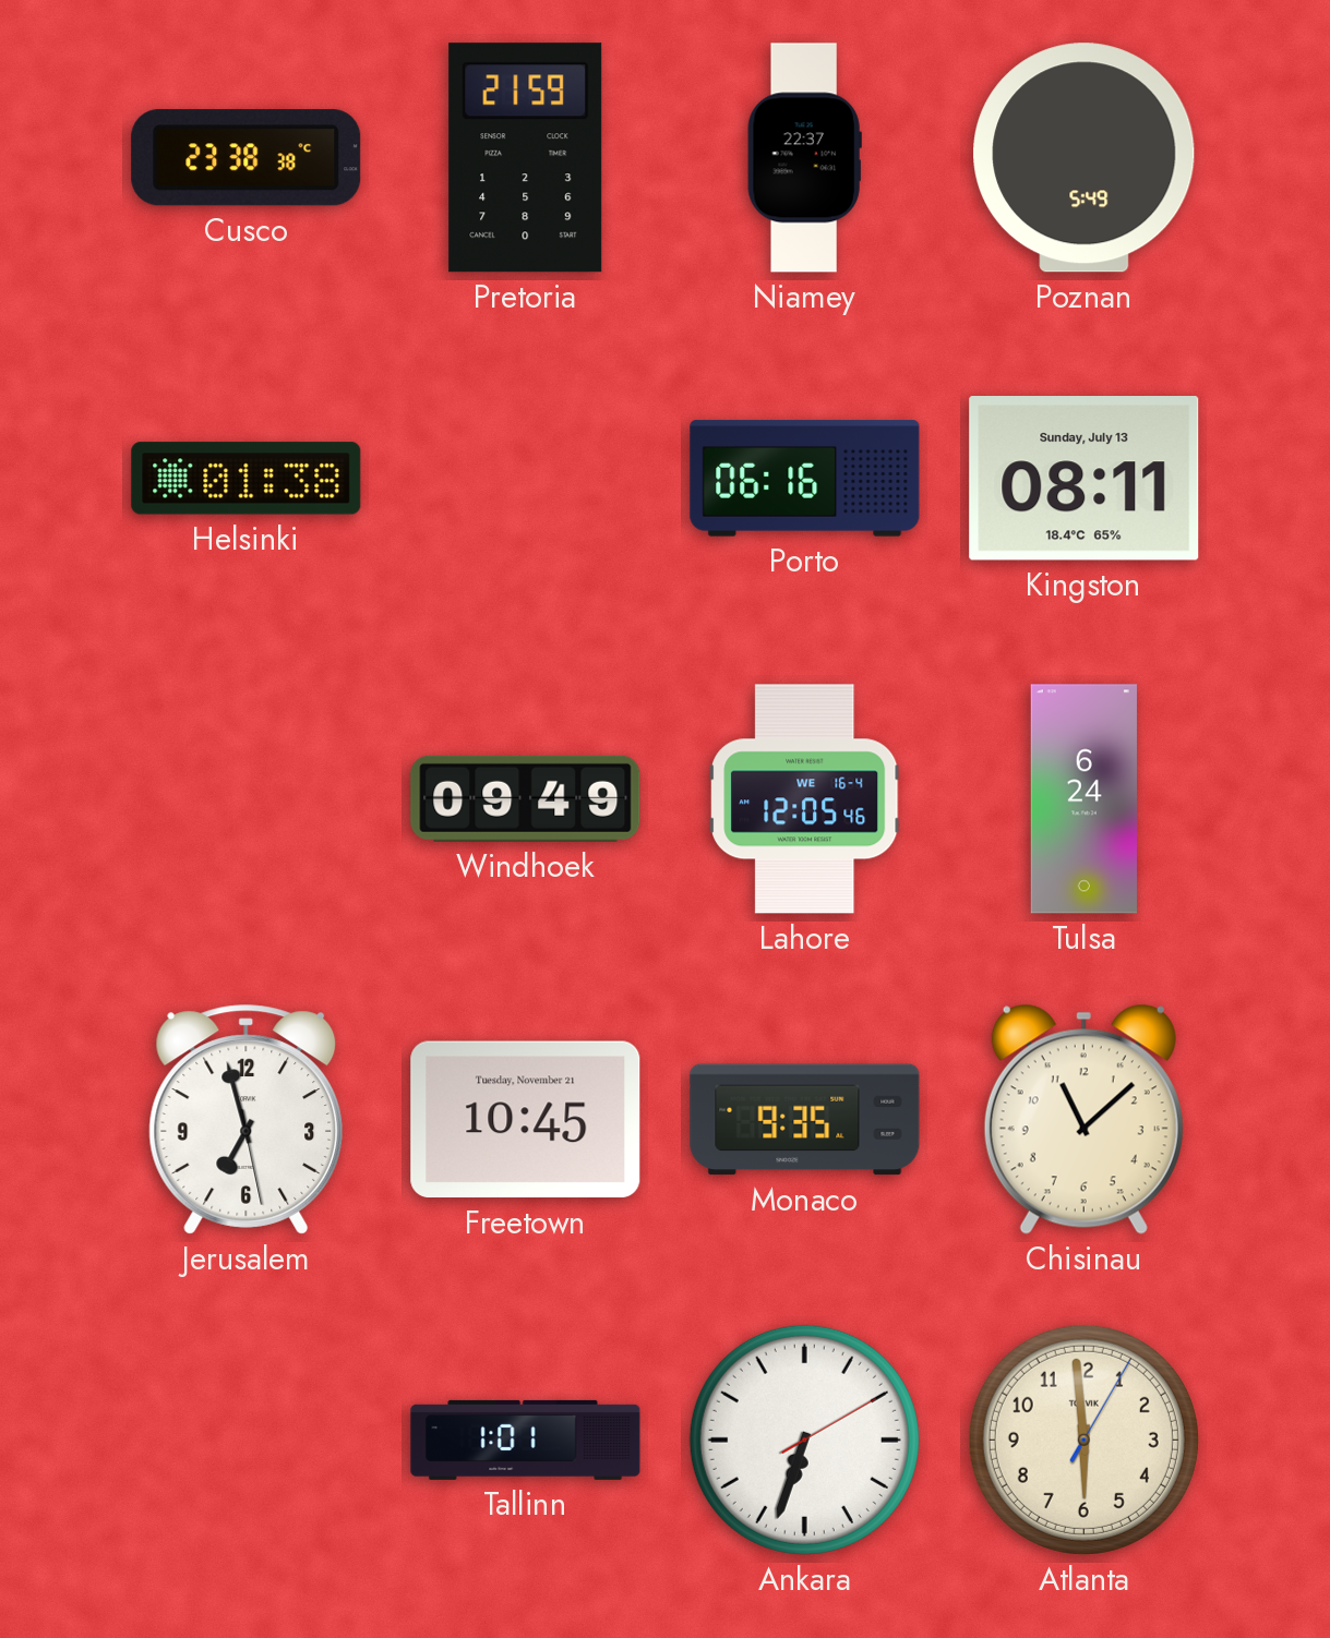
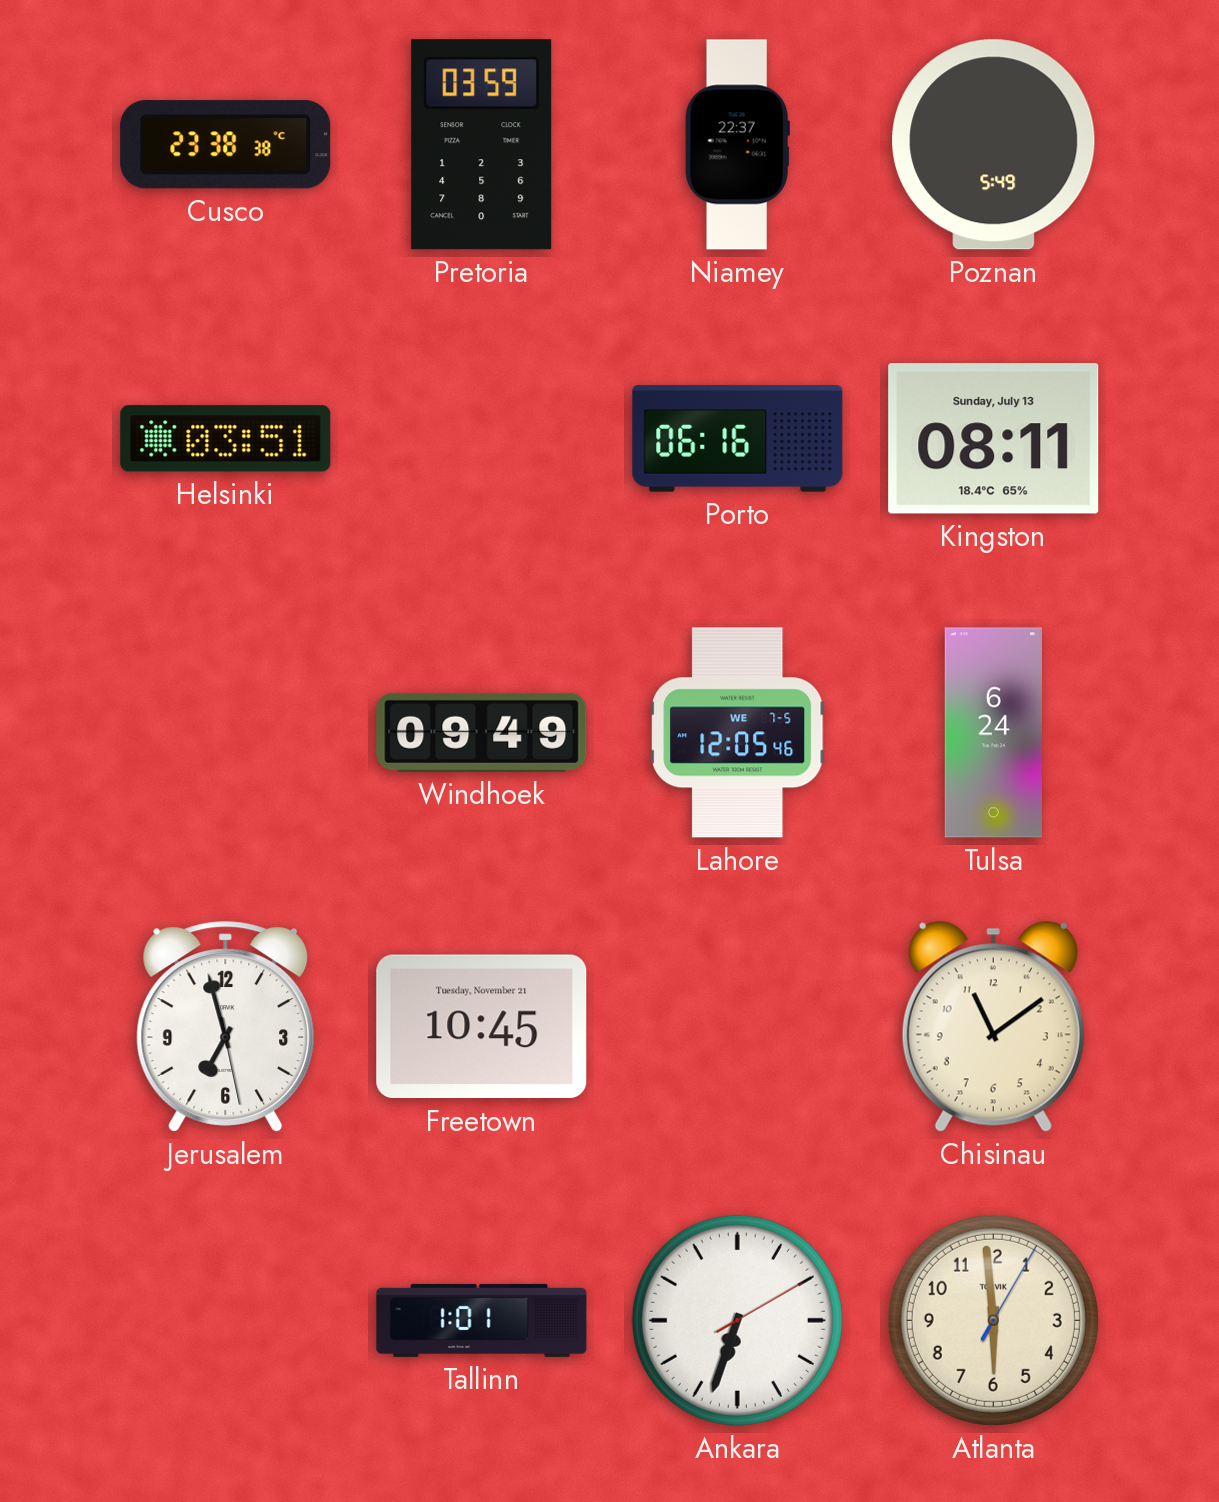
Pretoria: 21:59 -> 03:59
Helsinki: 01:38 -> 03:51
Lahore date: WE 16-4 -> WE 7-5
Monaco: 9:35 -> none
Chisinau: 11:08 -> 11:09
